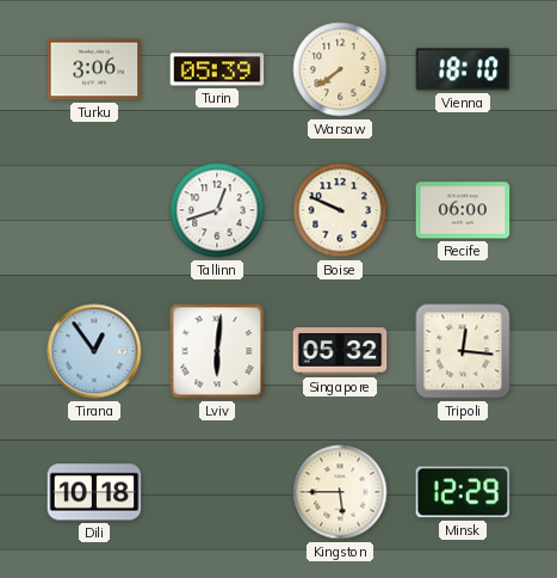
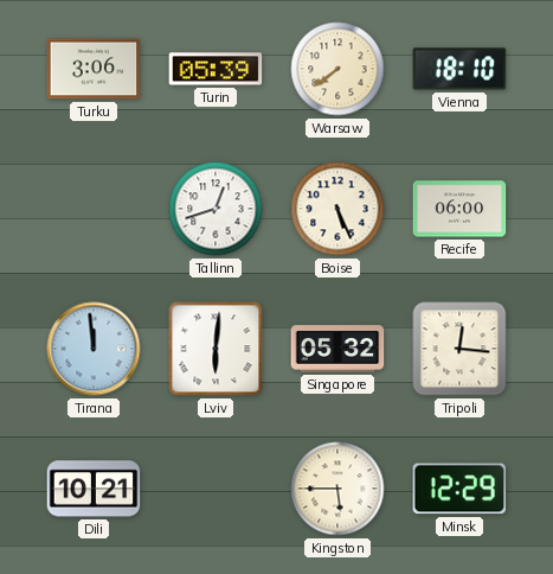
Boise: 9:49 -> 5:26
Tirana: 12:54 -> 11:59
Dili: 10:18 -> 10:21
